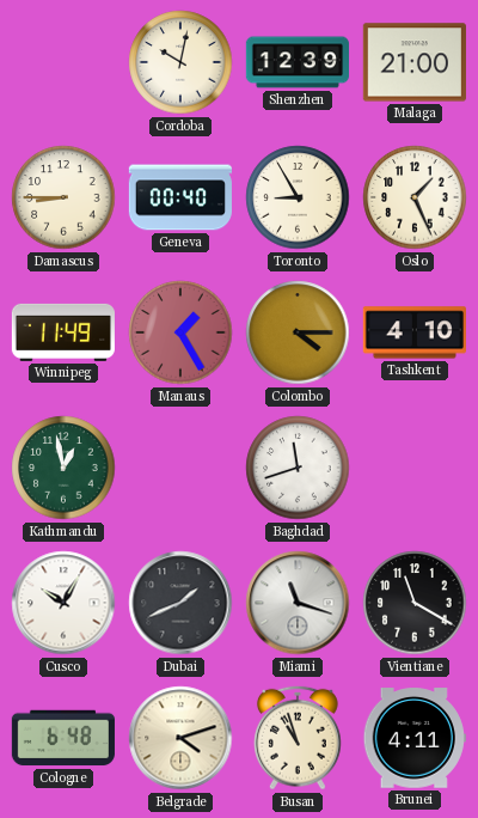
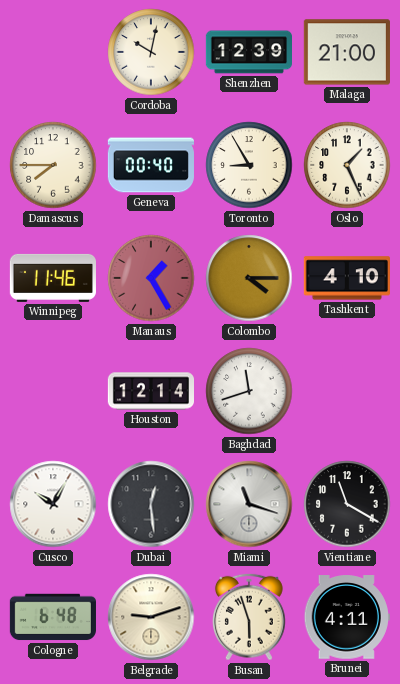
Damascus: 8:45 -> 7:45
Winnipeg: 11:49 -> 11:46
Kathmandu: 12:58 -> none
Houston: none -> 12:14
Dubai: 1:41 -> 12:29
Belgrade: 4:12 -> 9:12
Busan: 10:57 -> 5:57
